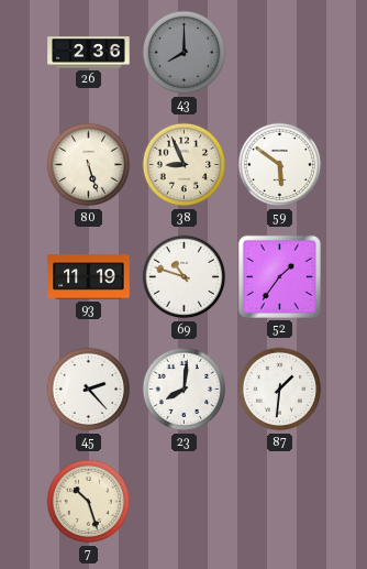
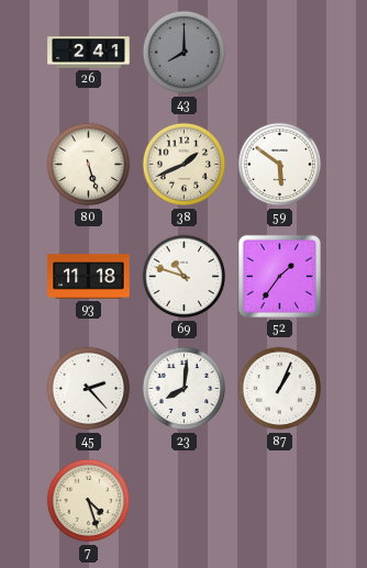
26: 2:36 -> 2:41
38: 8:56 -> 1:41
93: 11:19 -> 11:18
87: 1:31 -> 1:04
7: 10:27 -> 4:27
